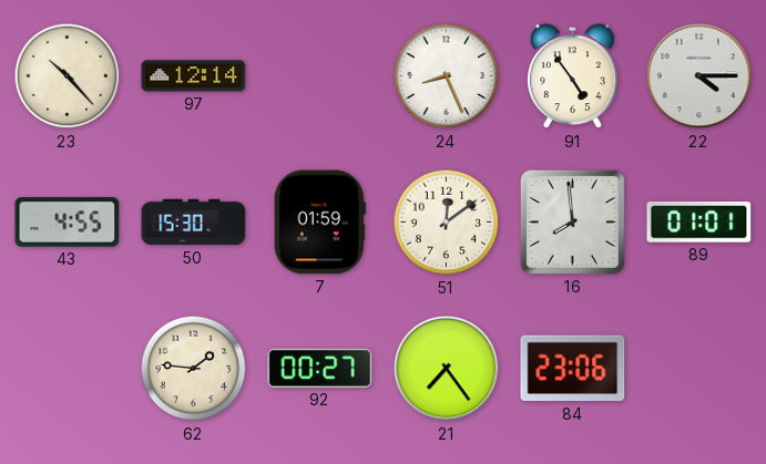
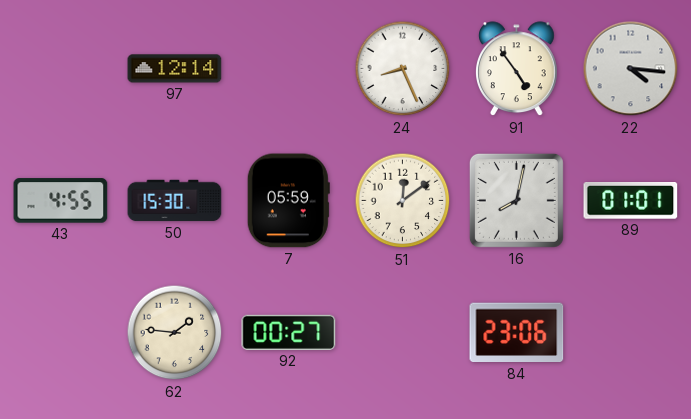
23: 10:23 -> none
22: 4:15 -> 4:16
7: 01:59 -> 05:59
16: 7:59 -> 8:02
21: 7:24 -> none
